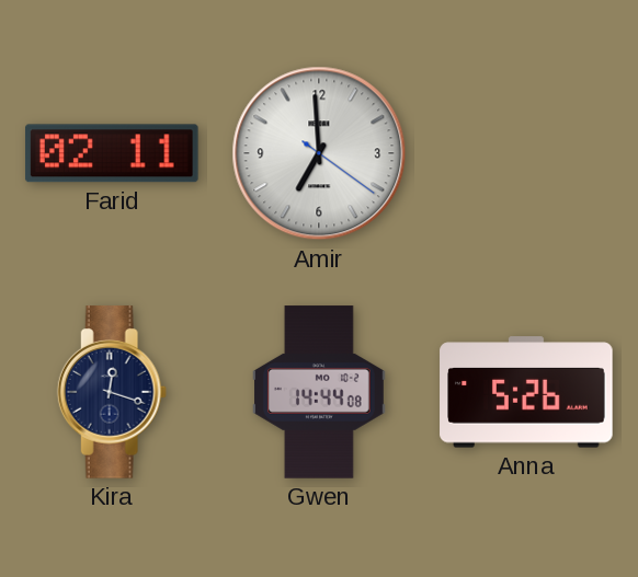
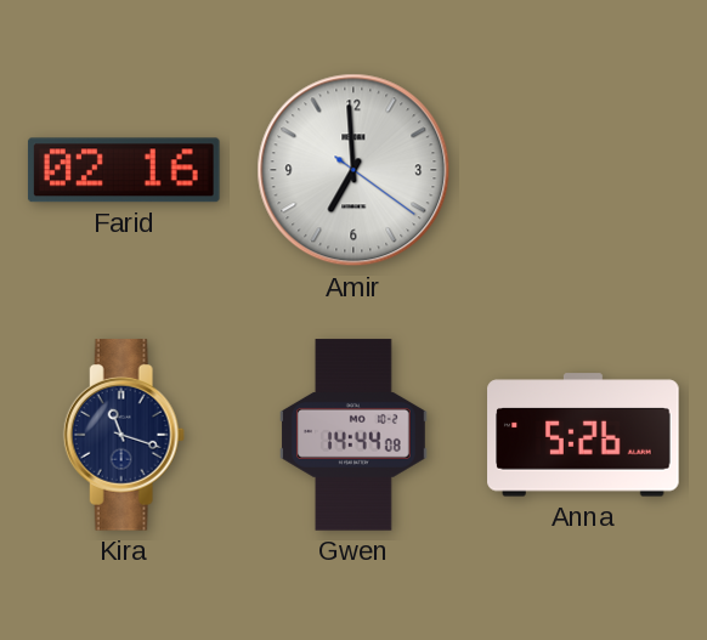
Farid: 02:11 -> 02:16
Kira: 12:18 -> 11:18
